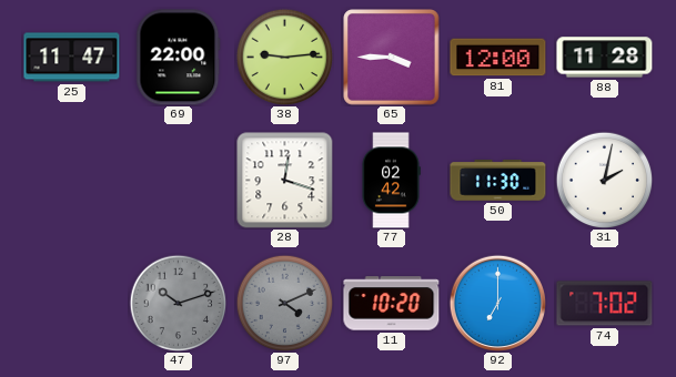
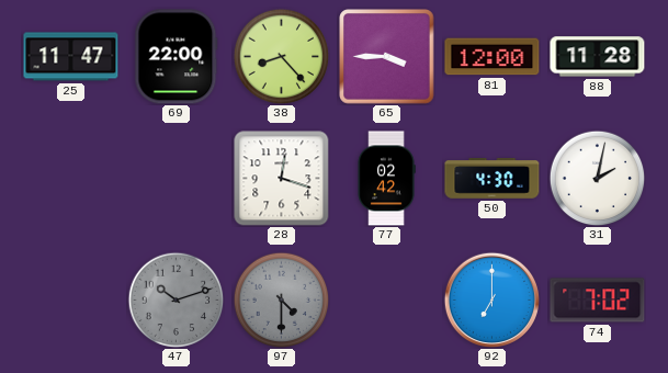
38: 9:14 -> 8:23
50: 11:30 -> 4:30
97: 4:11 -> 4:30
11: 10:20 -> none
